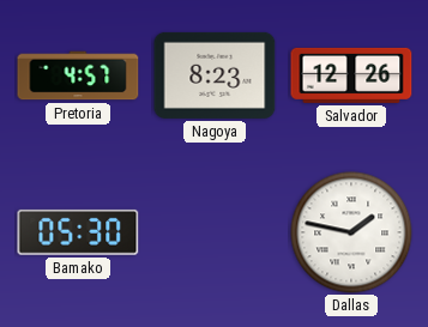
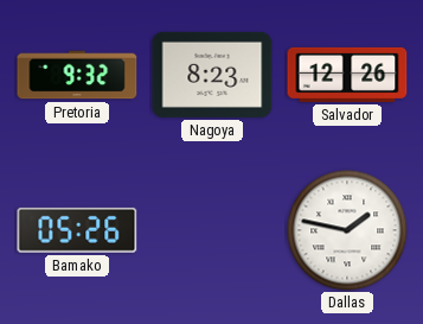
Pretoria: 4:57 -> 9:32
Bamako: 05:30 -> 05:26
